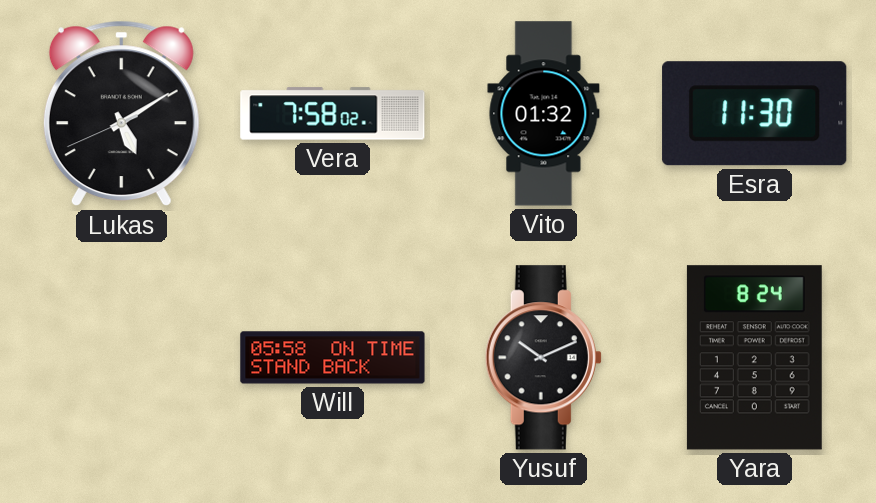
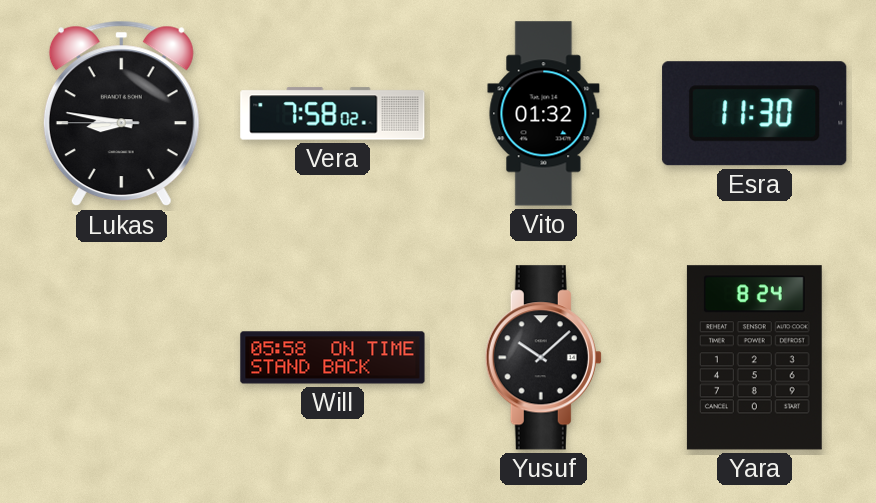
Lukas: 5:09 -> 8:46
Yusuf: 10:11 -> 10:08
